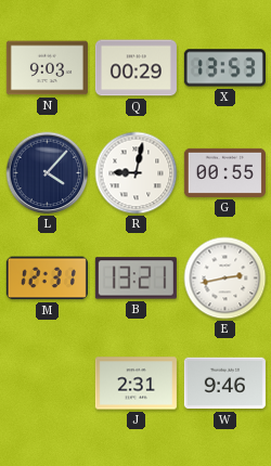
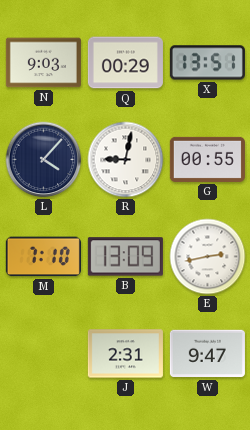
X: 13:53 -> 13:51
M: 12:31 -> 7:10
B: 13:21 -> 13:09
W: 9:46 -> 9:47
